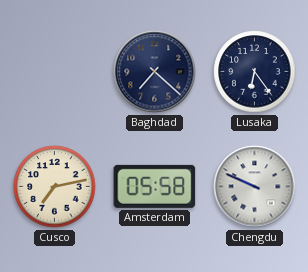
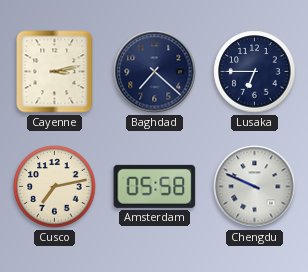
Cayenne: none -> 3:13
Lusaka: 6:24 -> 6:45
